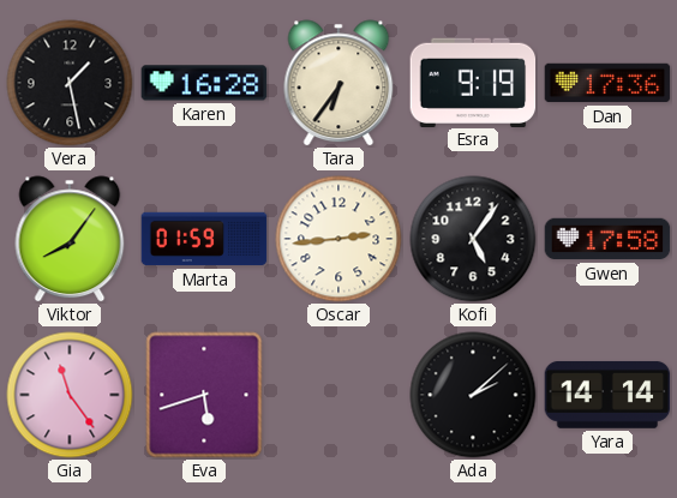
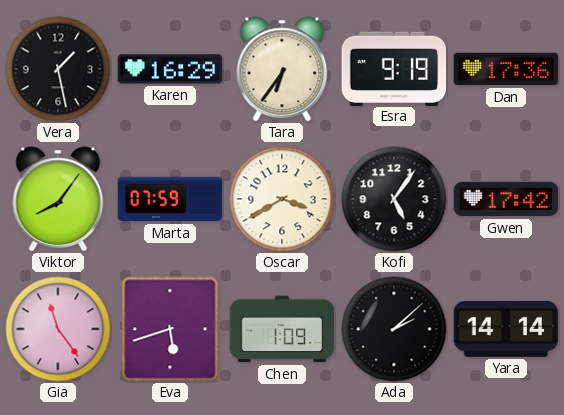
Karen: 16:28 -> 16:29
Marta: 01:59 -> 07:59
Oscar: 2:44 -> 3:40
Gwen: 17:58 -> 17:42
Chen: none -> 1:09
